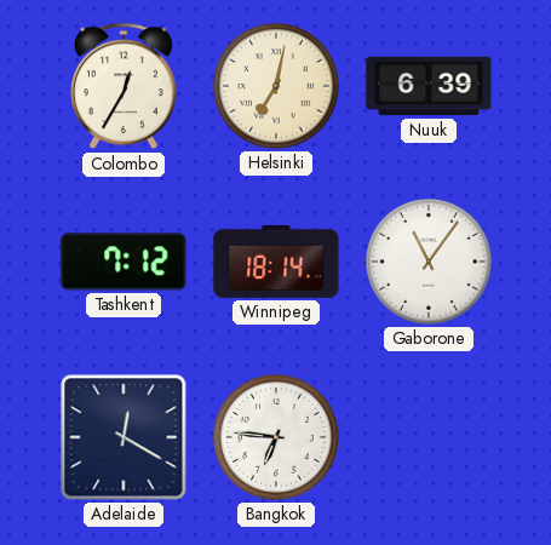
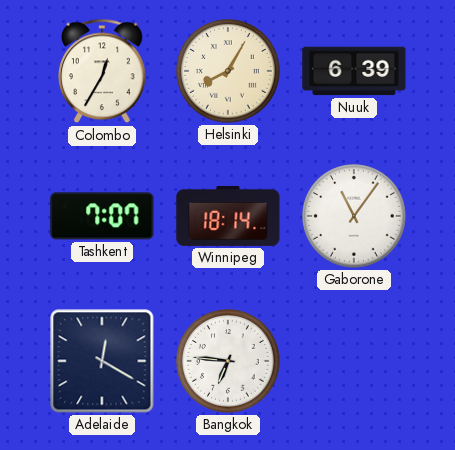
Helsinki: 7:02 -> 8:05
Tashkent: 7:12 -> 7:07
